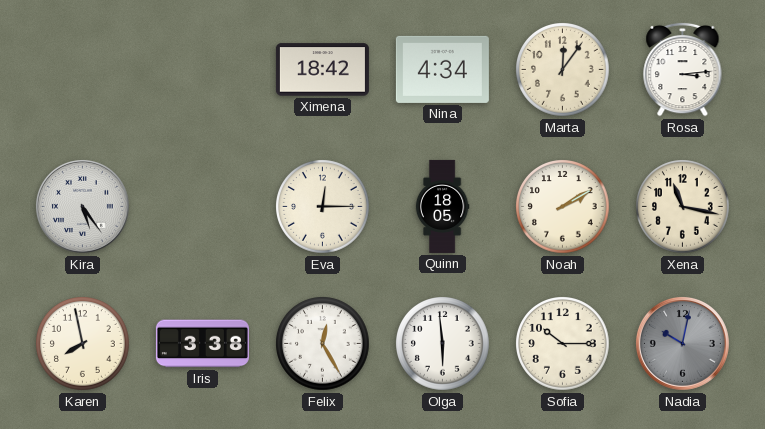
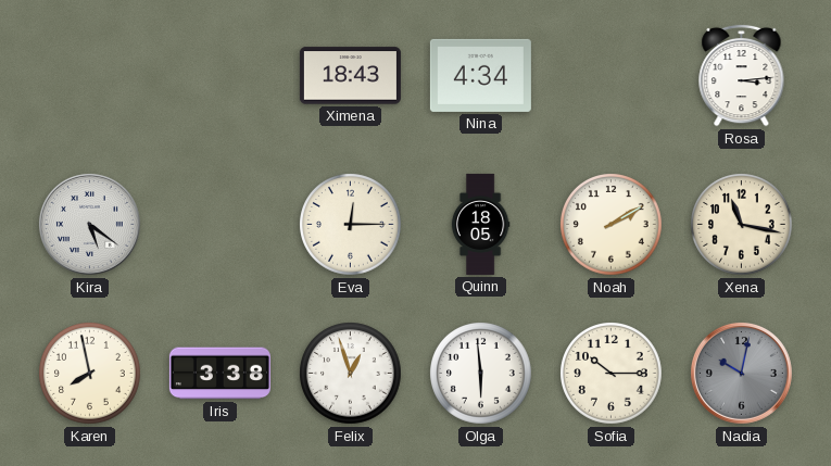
Ximena: 18:42 -> 18:43
Marta: 12:06 -> none
Kira: 5:24 -> 5:21
Felix: 12:25 -> 12:57
